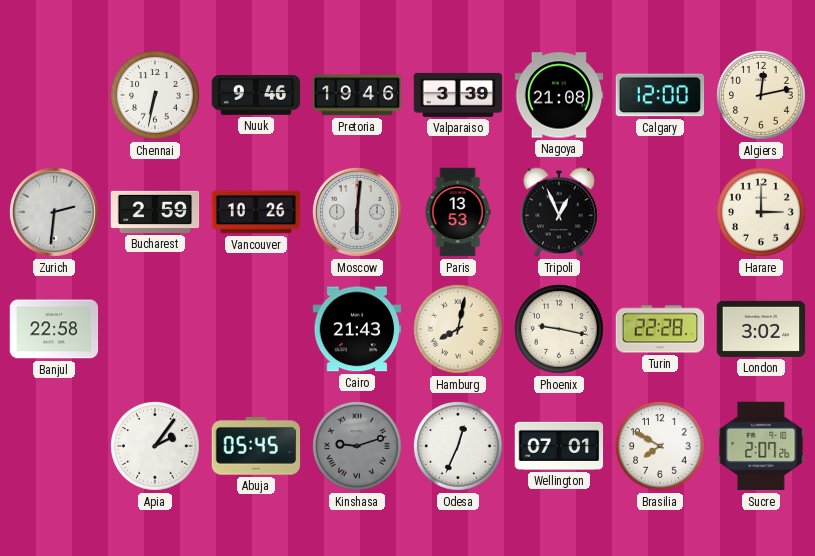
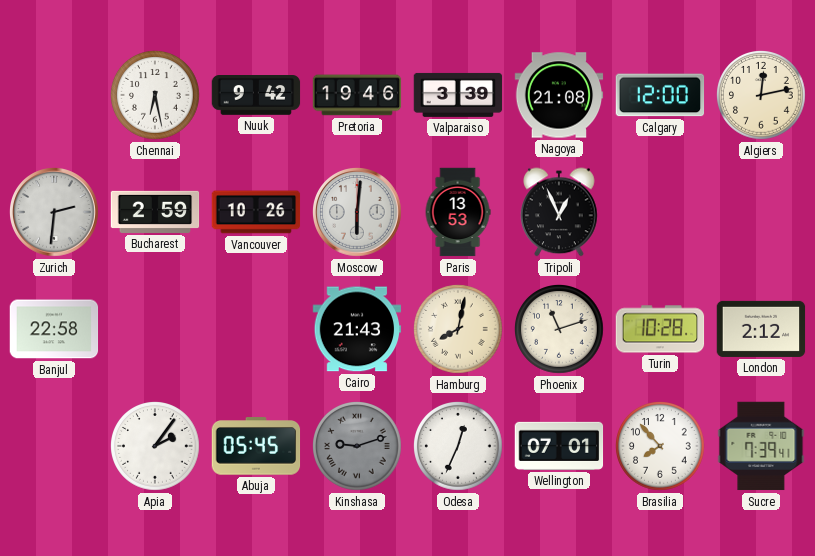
Chennai: 6:32 -> 6:28
Nuuk: 9:46 -> 9:42
Harare: 3:00 -> none
Phoenix: 9:17 -> 11:12
Turin: 22:28 -> 10:28
London: 3:02 -> 2:12
Brasilia: 7:50 -> 7:53
Sucre: 2:07 -> 7:39
